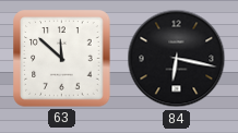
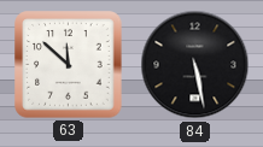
84: 6:17 -> 5:28
